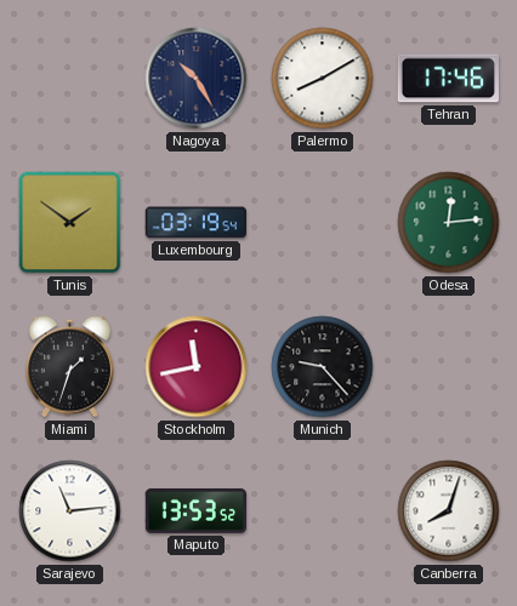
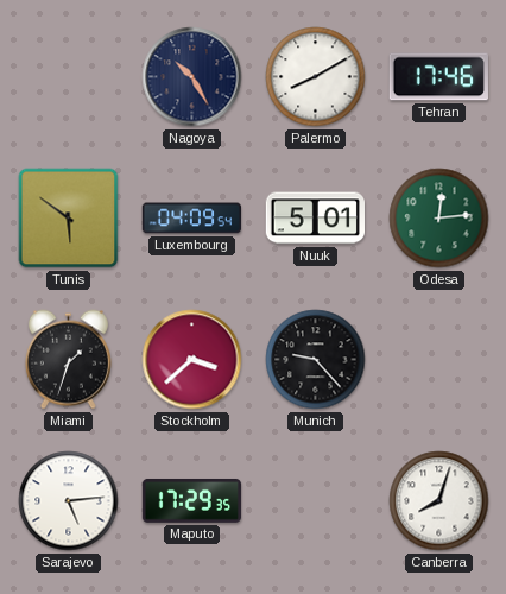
Tunis: 1:51 -> 5:51
Luxembourg: 03:19 -> 04:09
Nuuk: none -> 5:01
Stockholm: 11:43 -> 3:38
Sarajevo: 11:14 -> 5:14
Maputo: 13:53 -> 17:29
